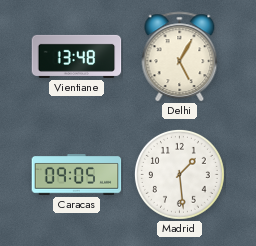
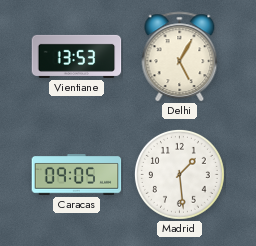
Vientiane: 13:48 -> 13:53
